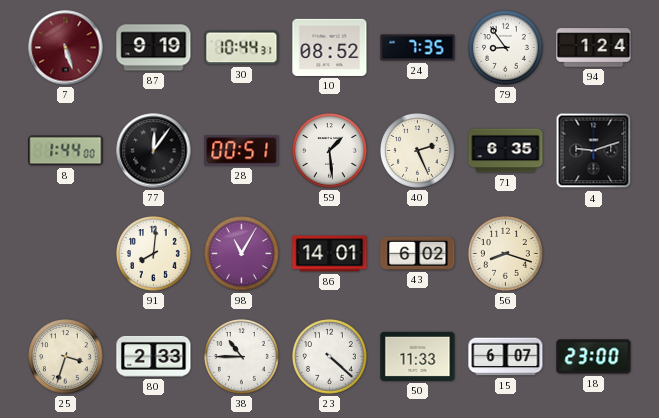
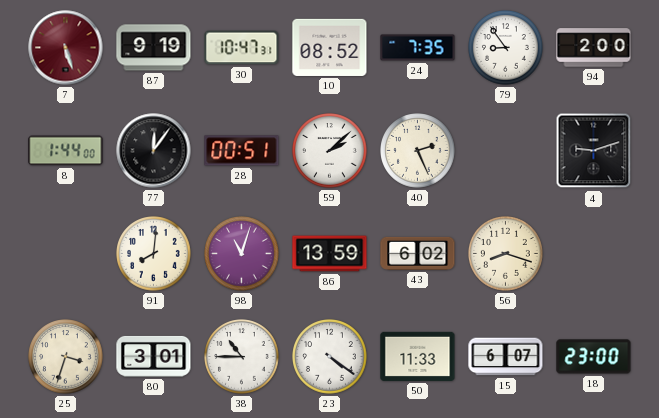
30: 10:44 -> 10:47
94: 1:24 -> 2:00
59: 1:29 -> 2:08
71: 6:35 -> none
98: 11:05 -> 11:03
86: 14:01 -> 13:59
80: 2:33 -> 3:01
23: 4:22 -> 4:21
